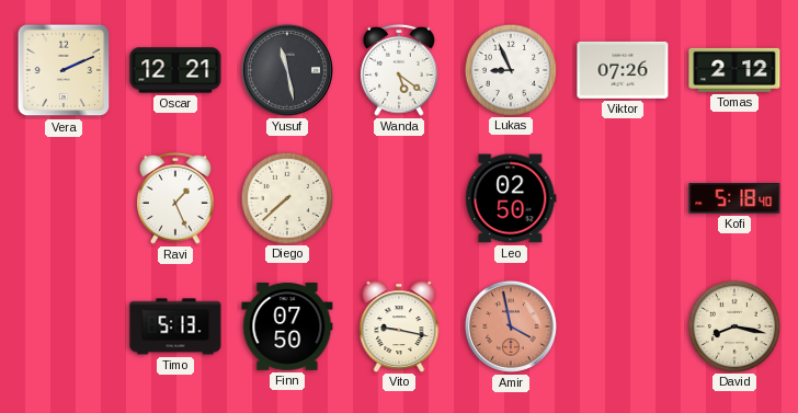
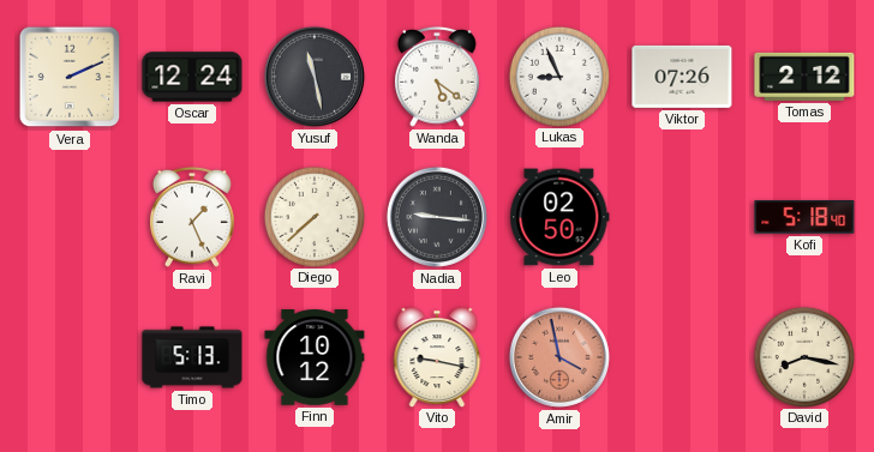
Oscar: 12:21 -> 12:24
Nadia: none -> 9:16
Finn: 07:50 -> 10:12
